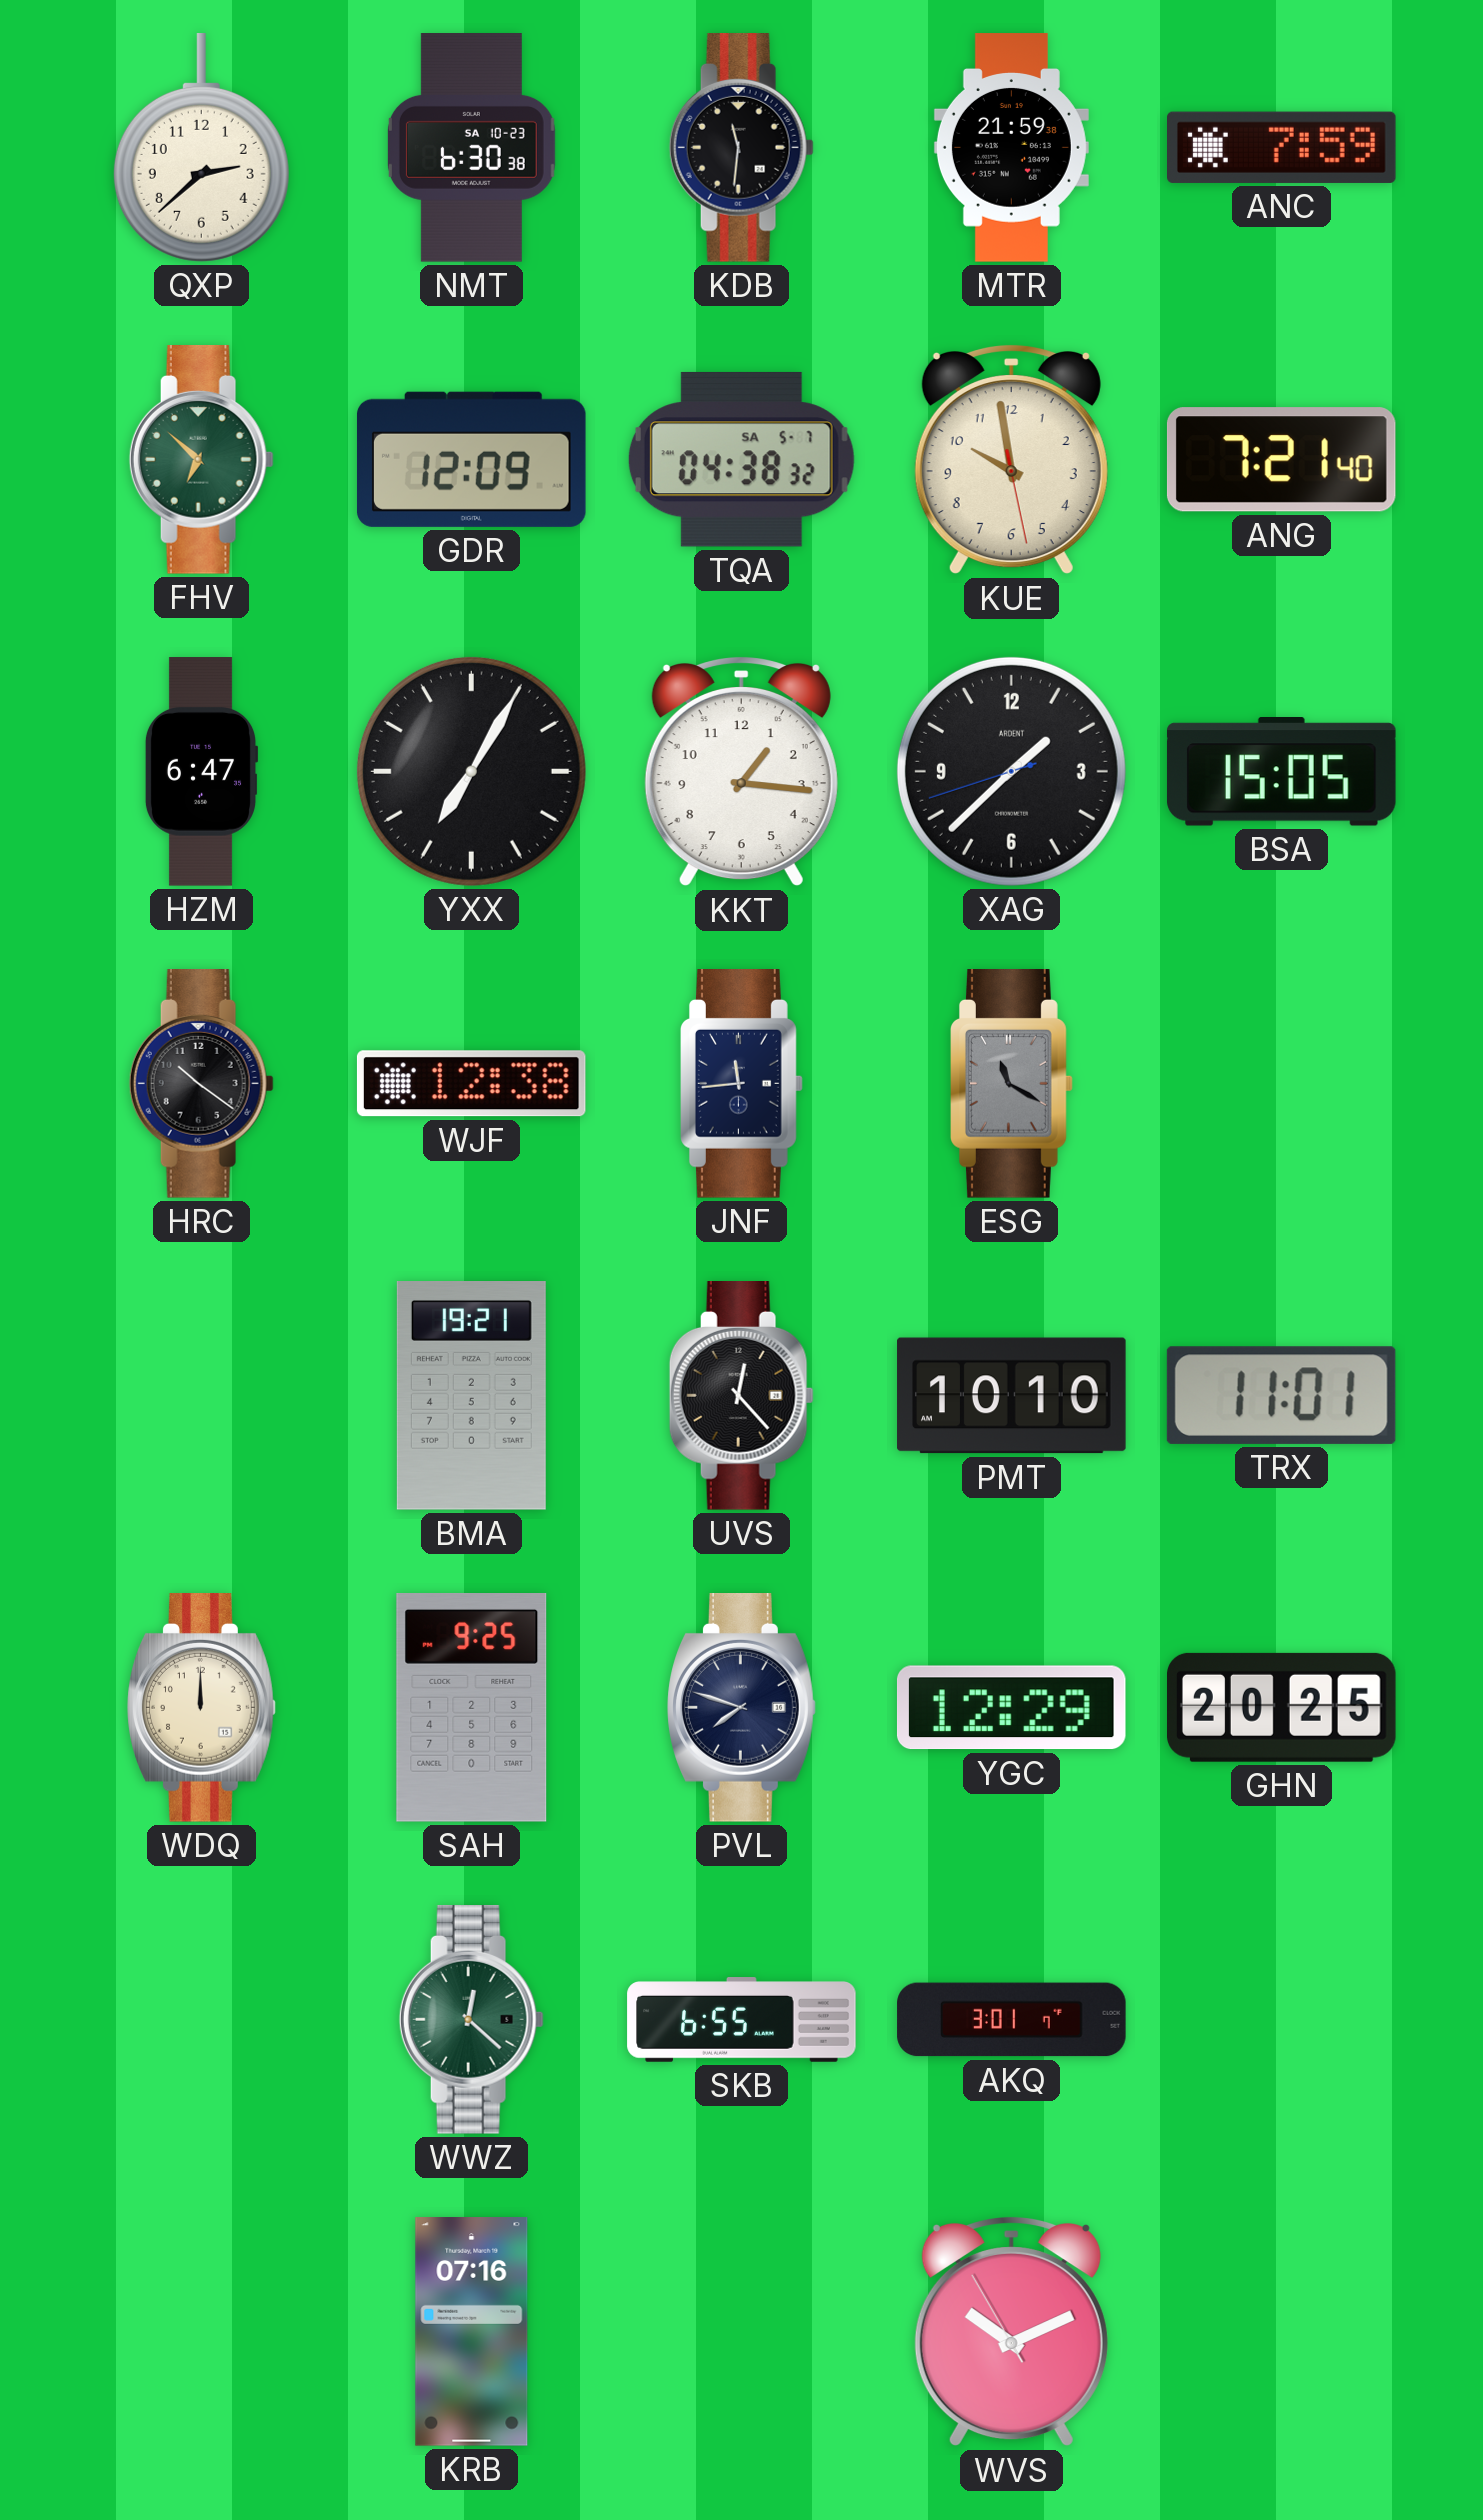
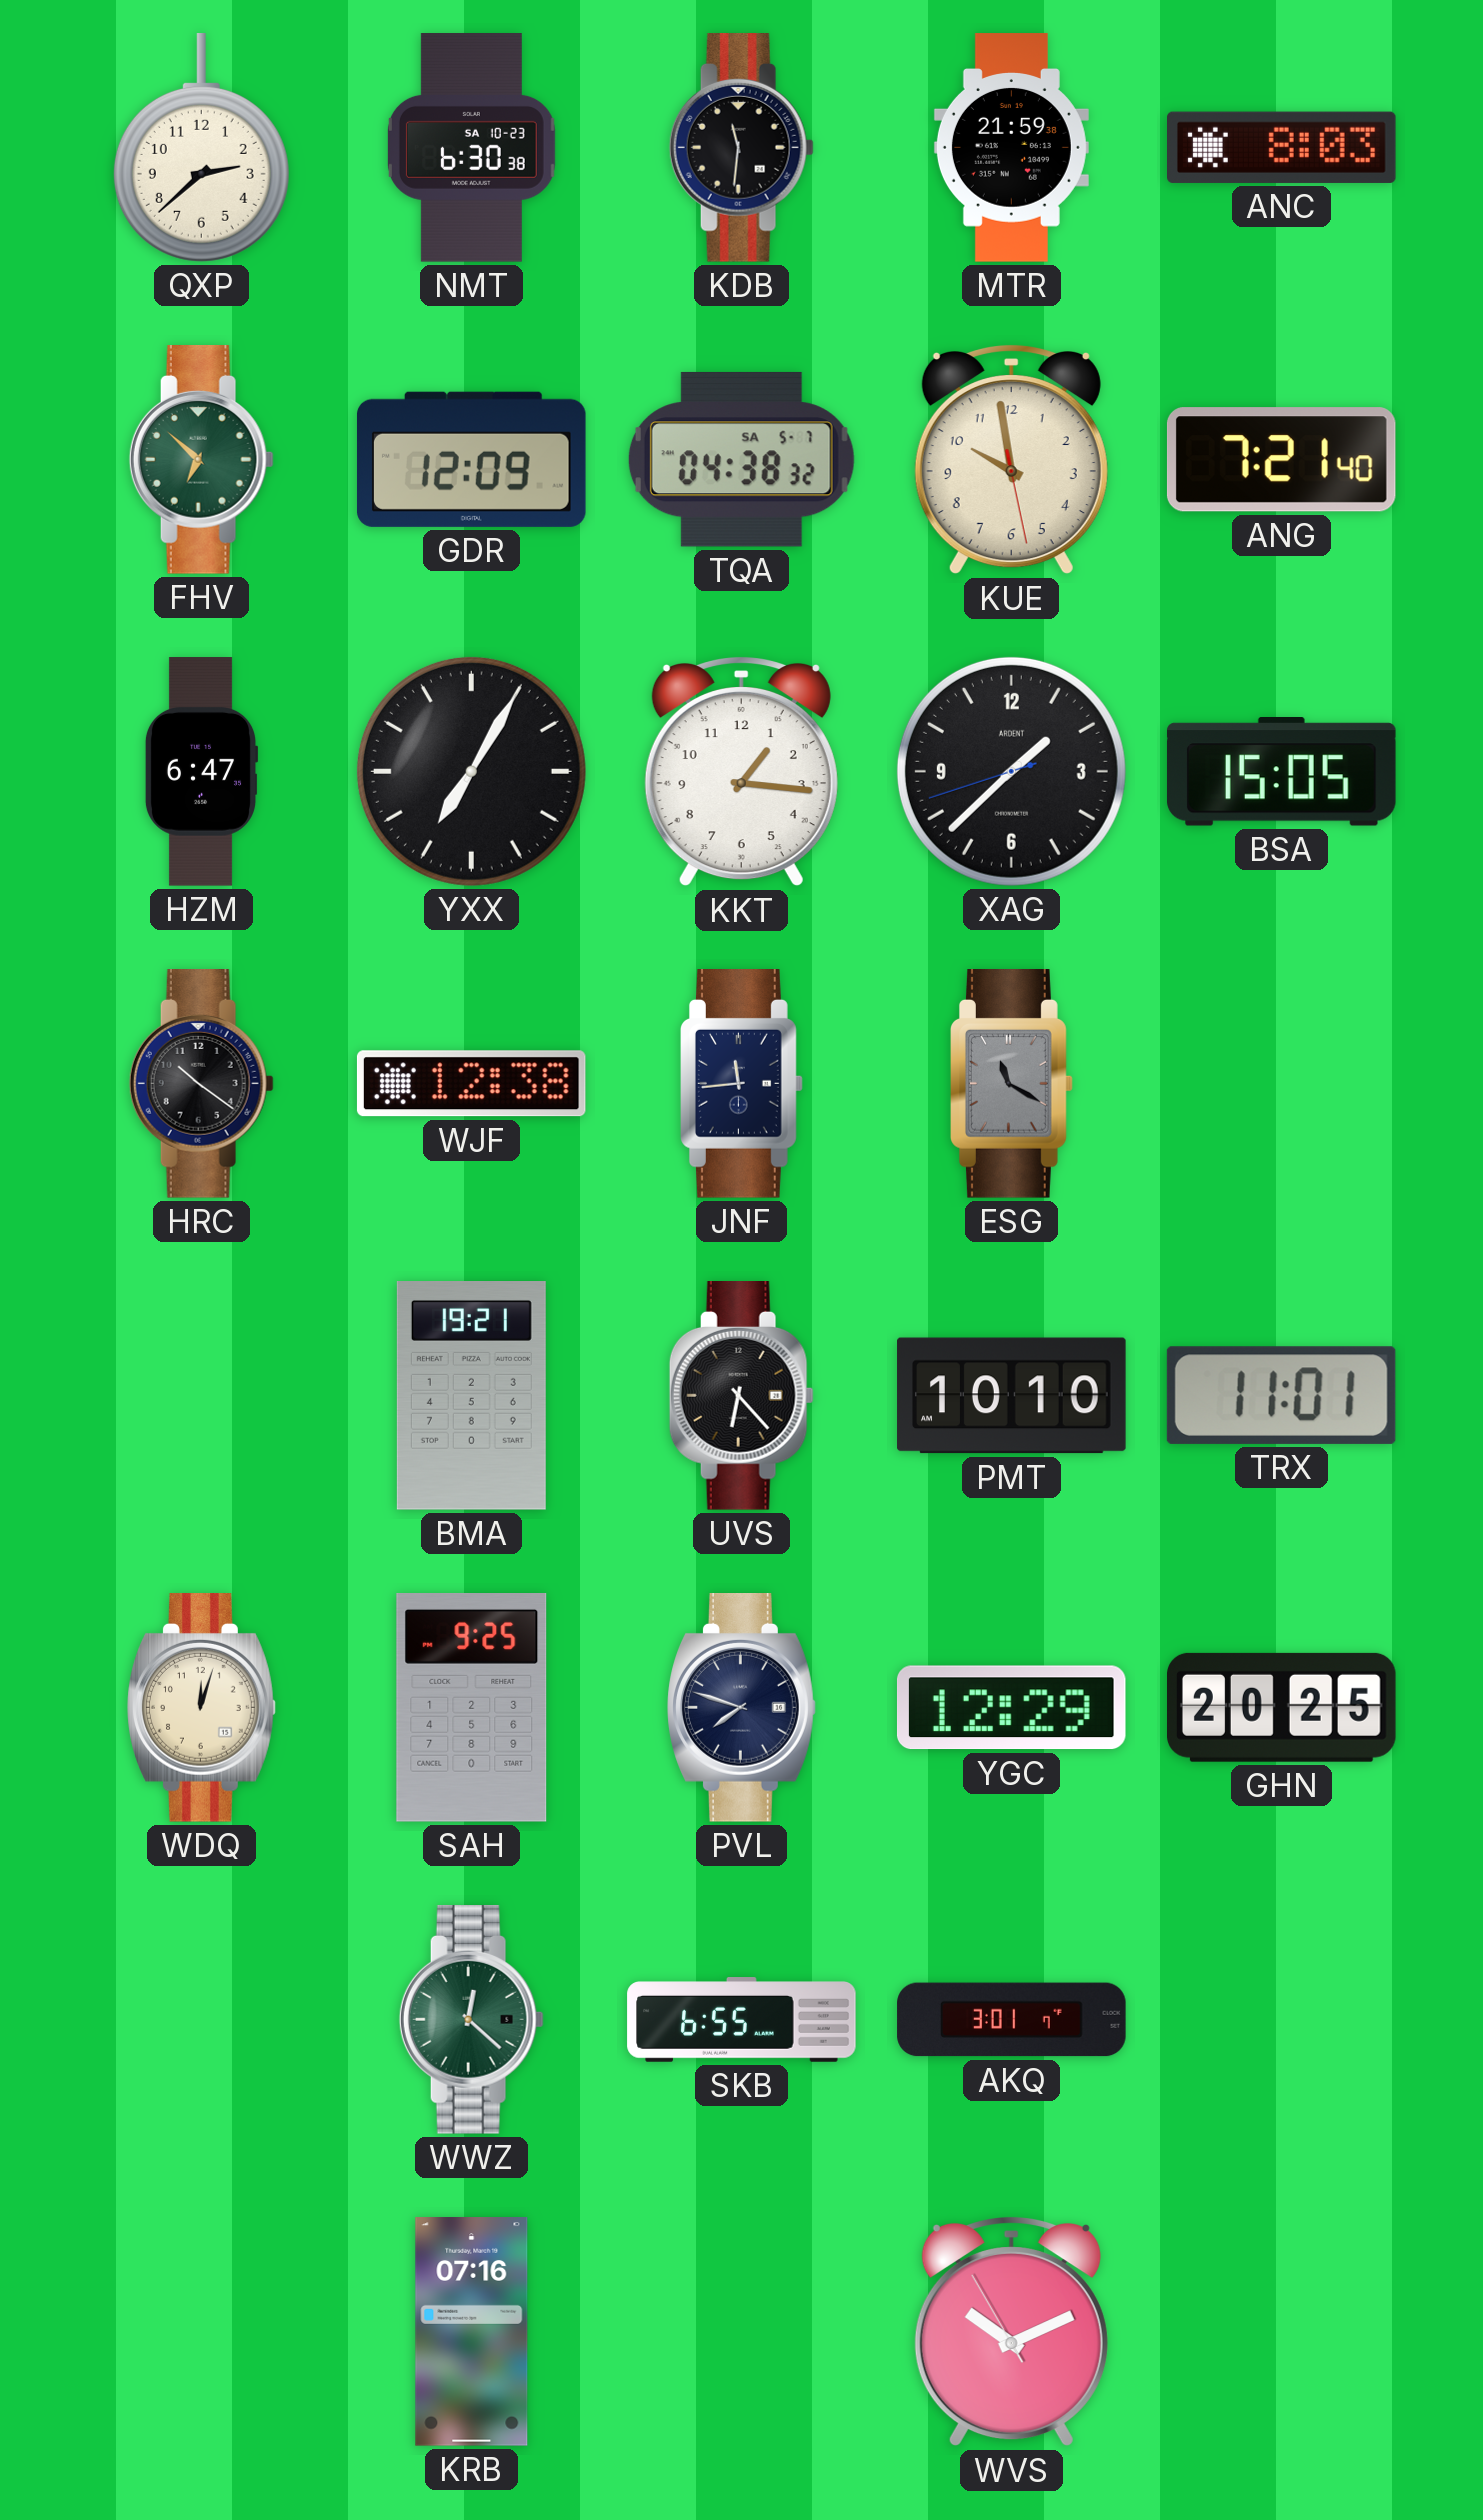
ANC: 7:59 -> 8:03
UVS: 12:23 -> 6:23
WDQ: 12:00 -> 12:03
